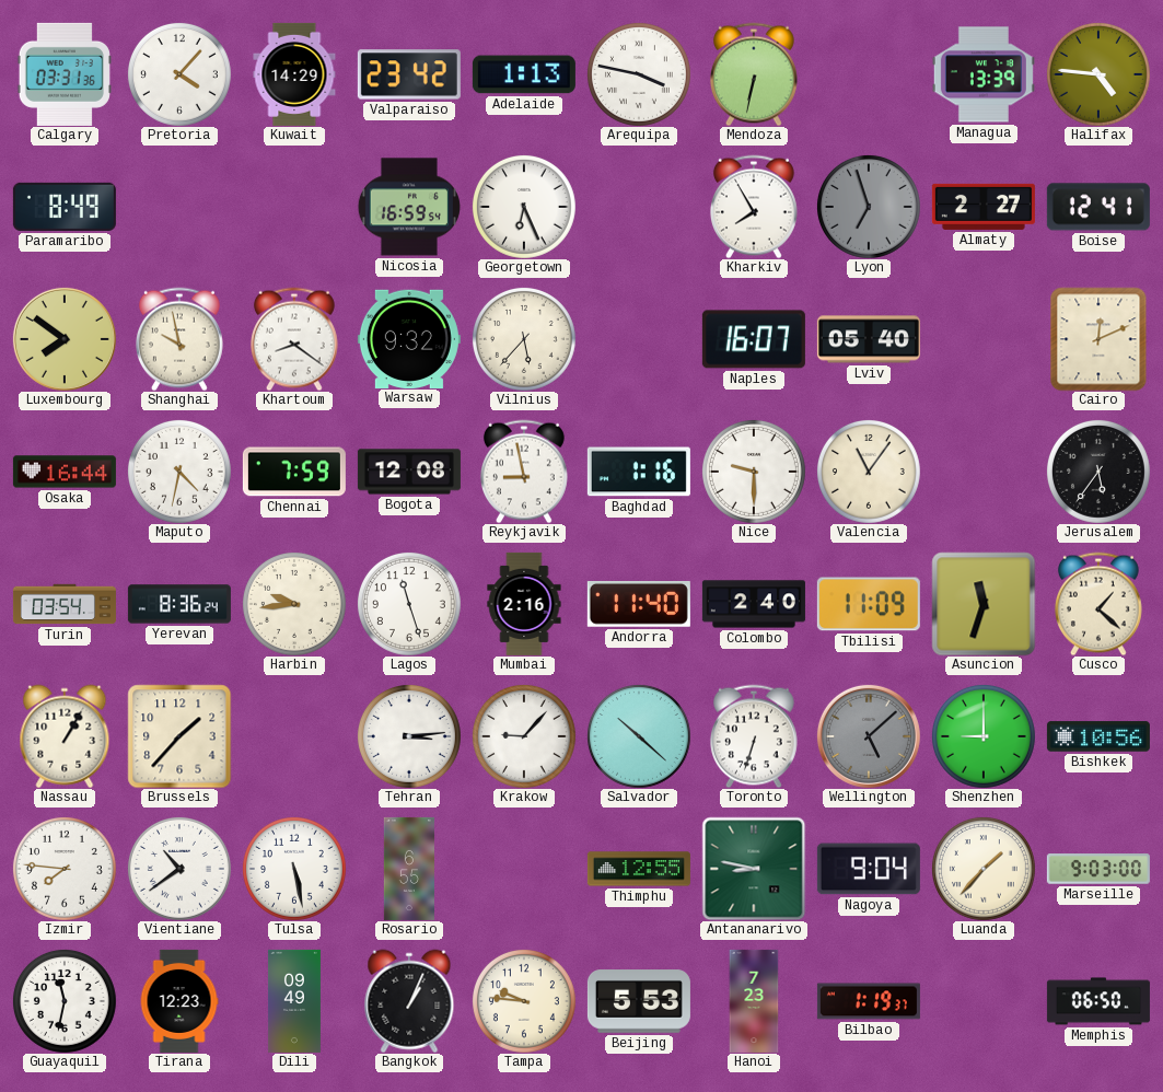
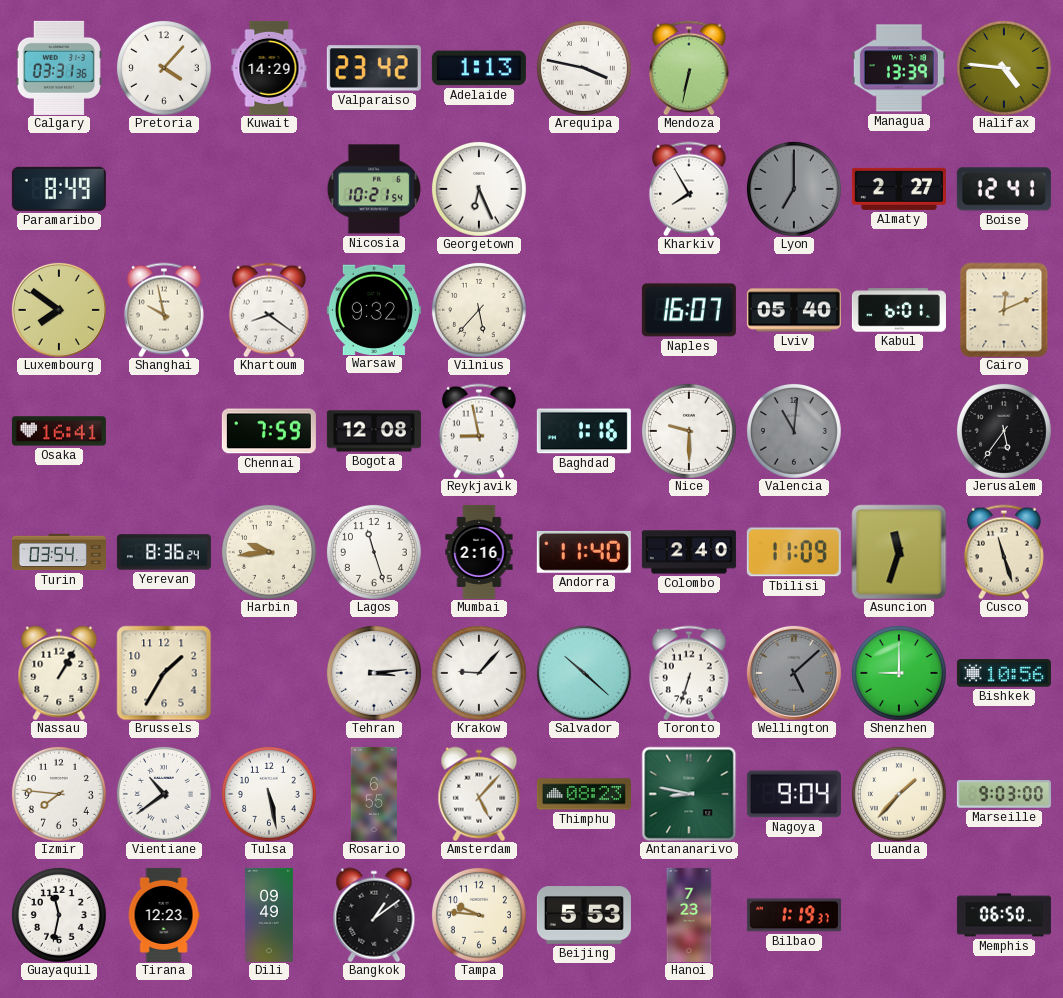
Nicosia: 16:59 -> 10:21
Lyon: 6:57 -> 7:00
Kabul: none -> 6:01
Osaka: 16:44 -> 16:41
Maputo: 4:32 -> none
Valencia: 11:06 -> 11:01
Valencia dial: cream -> grey
Cusco: 1:22 -> 11:27
Brussels: 1:37 -> 1:35
Amsterdam: none -> 5:07
Thimphu: 12:55 -> 08:23
Bangkok: 1:04 -> 1:09
